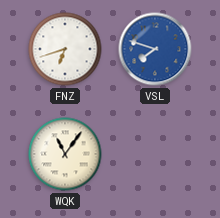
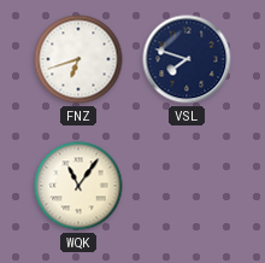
VSL dial: blue -> navy
